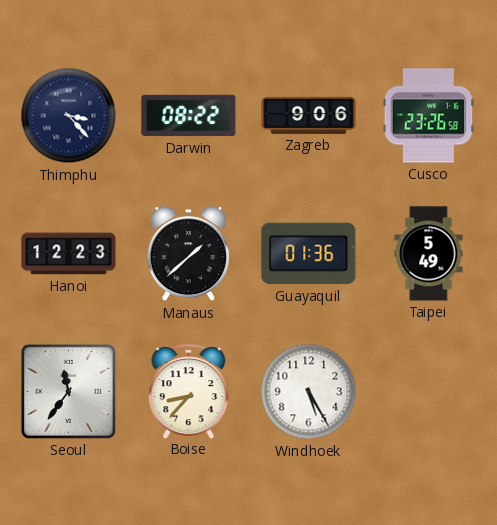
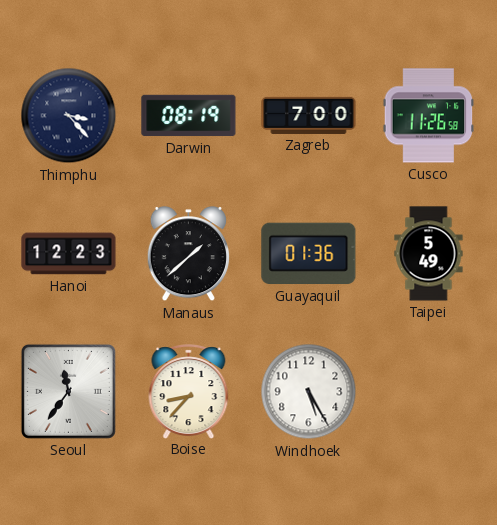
Darwin: 08:22 -> 08:19
Zagreb: 9:06 -> 7:00
Cusco: 23:26 -> 11:26
